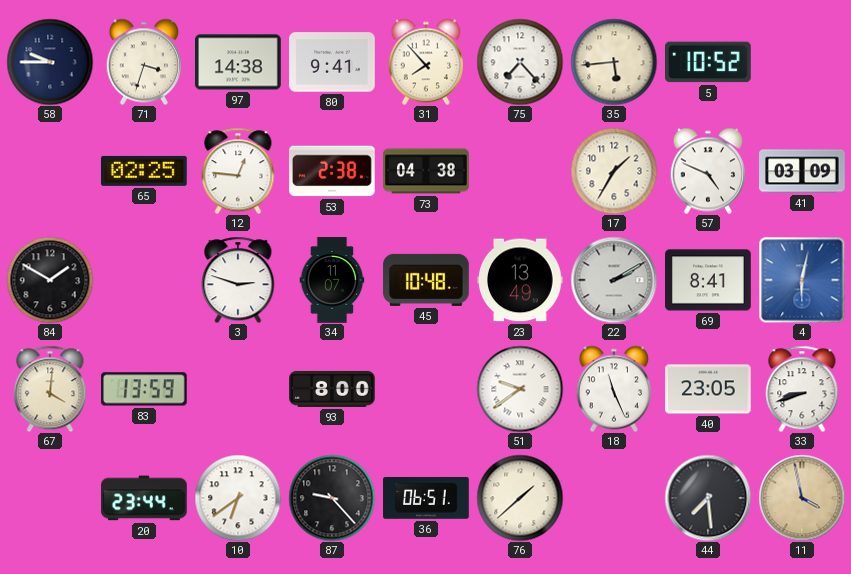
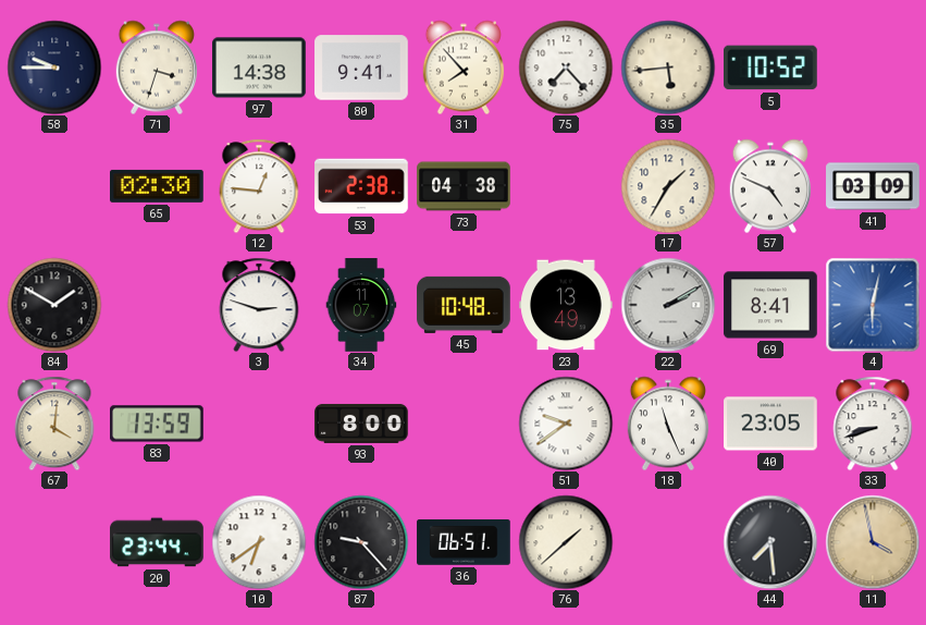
65: 02:25 -> 02:30
